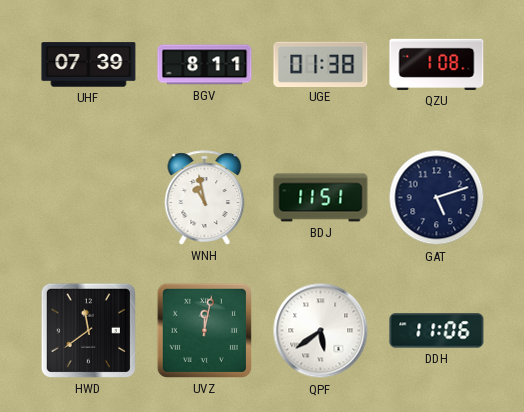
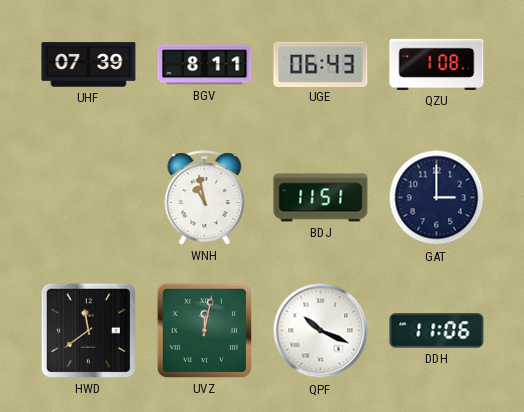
UGE: 01:38 -> 06:43
GAT: 5:12 -> 3:00
QPF: 5:39 -> 10:19
